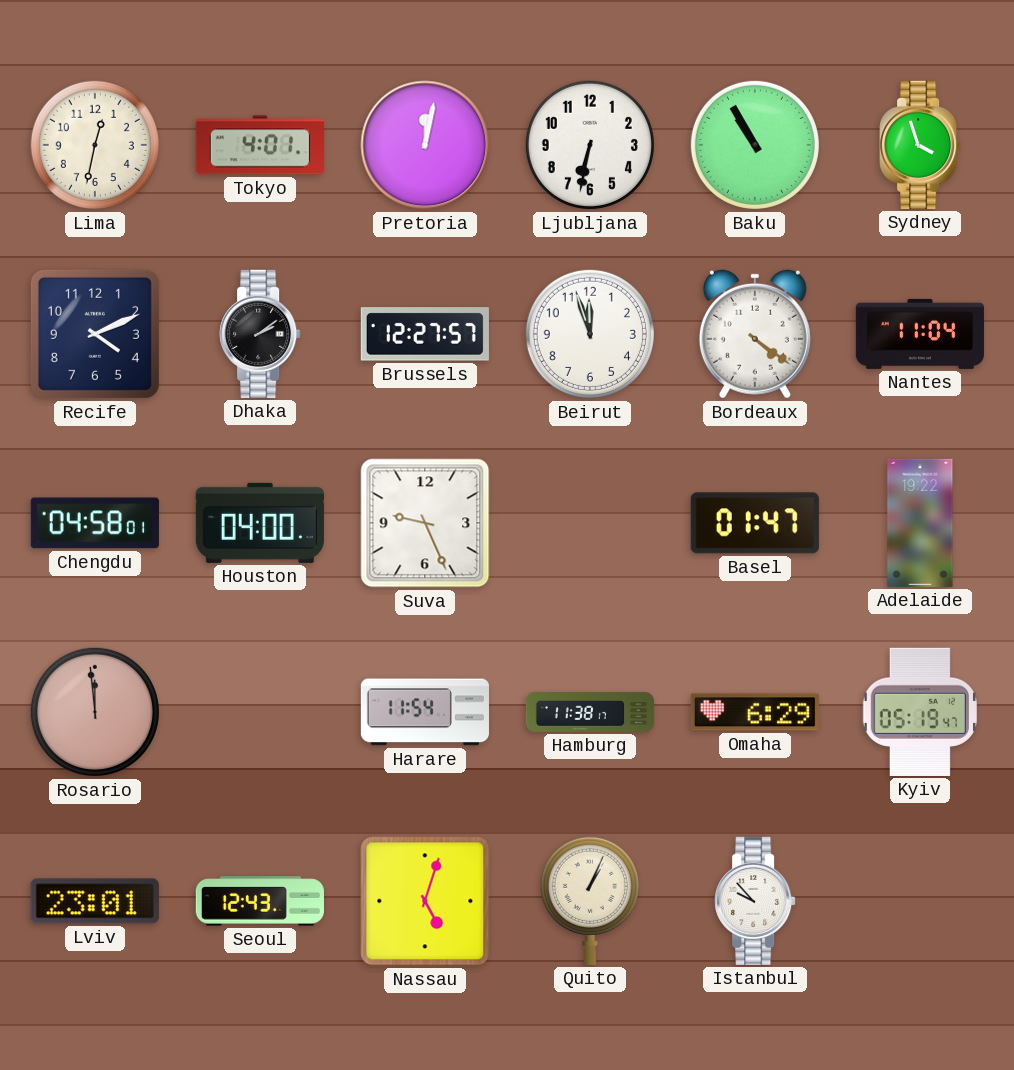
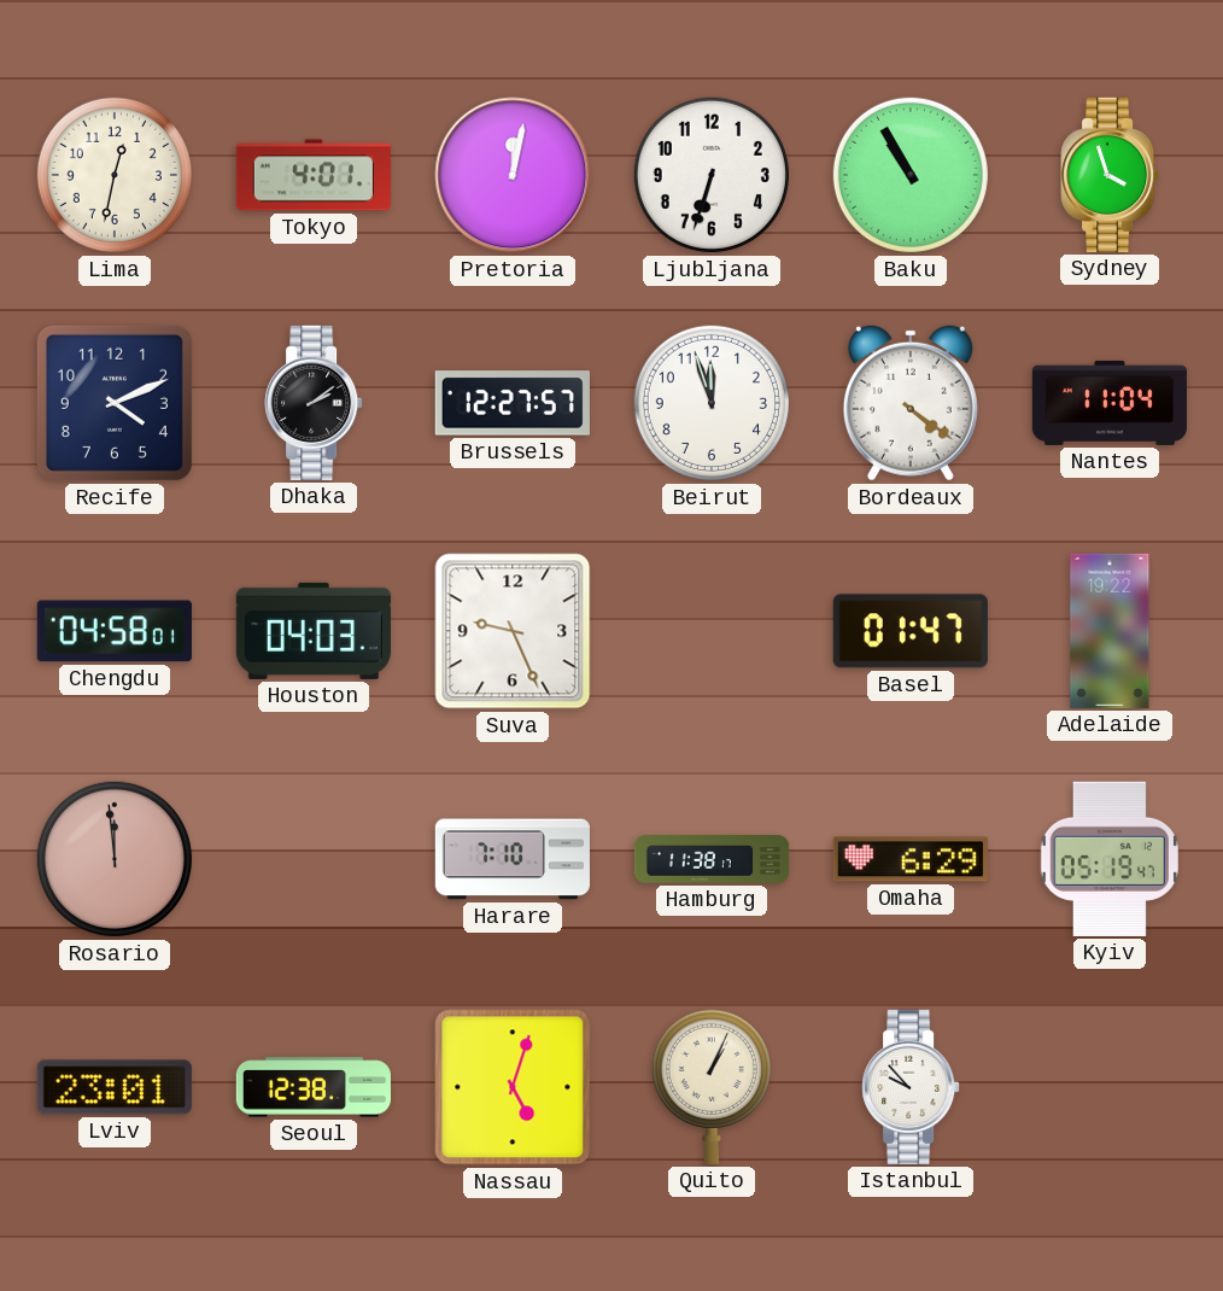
Ljubljana: 6:32 -> 6:33
Houston: 04:00 -> 04:03
Harare: 11:54 -> 7:10
Seoul: 12:43 -> 12:38
